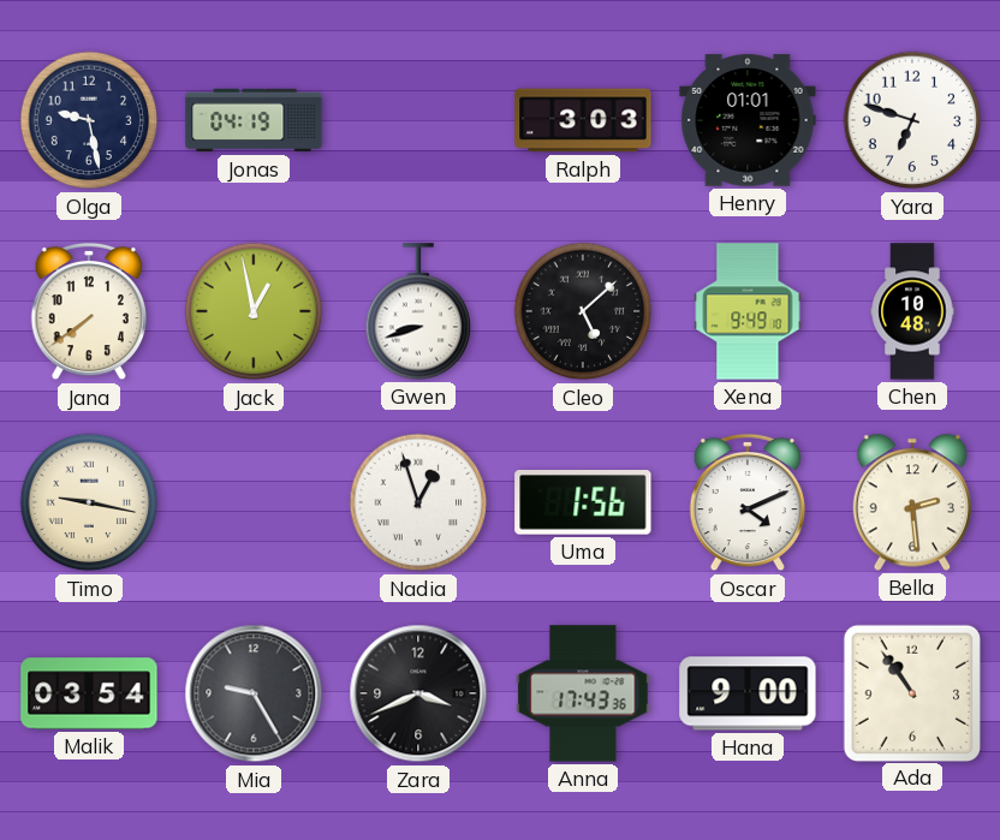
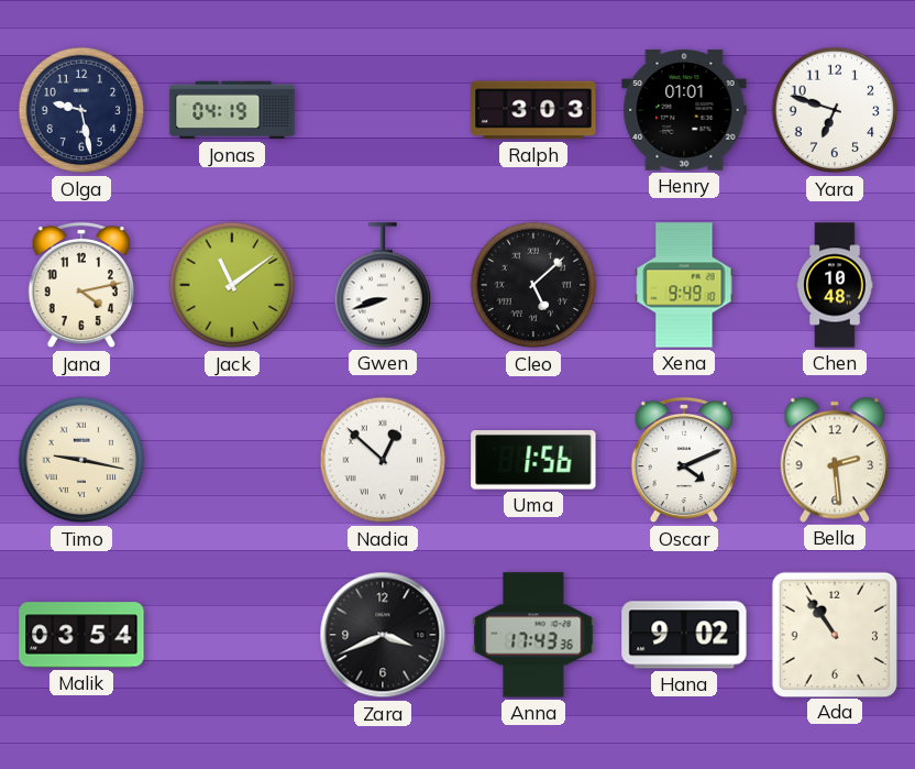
Jana: 7:39 -> 4:13
Jack: 12:58 -> 11:09
Nadia: 12:57 -> 12:52
Mia: 9:25 -> none
Hana: 9:00 -> 9:02
